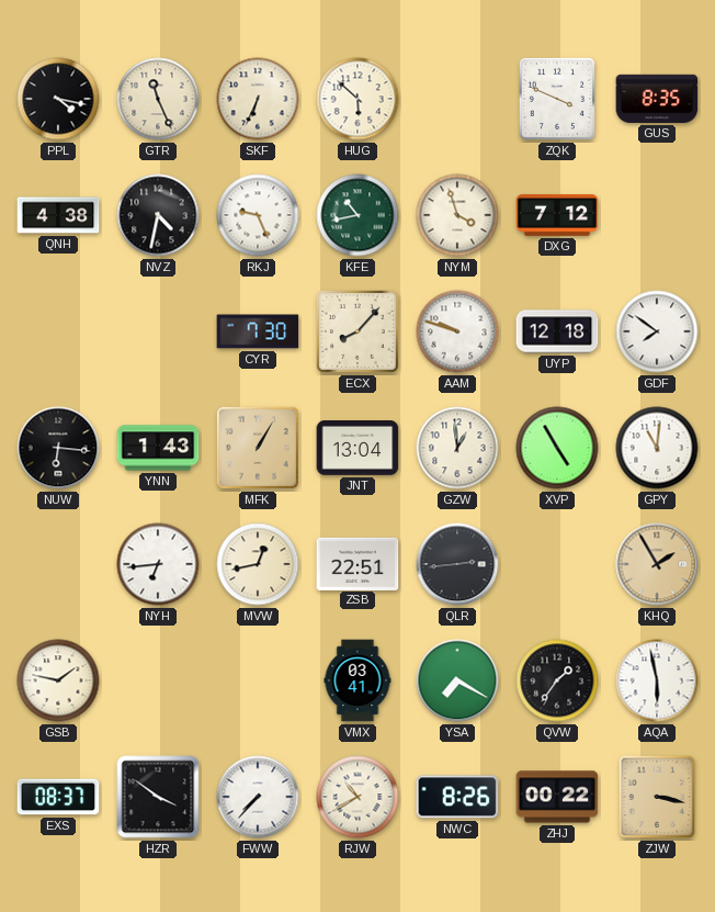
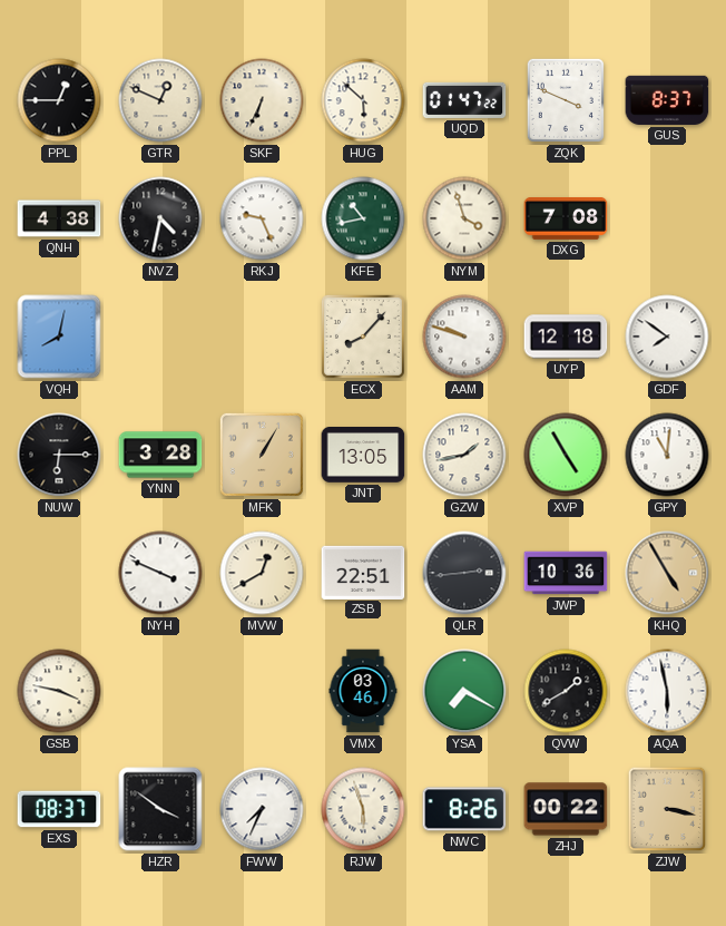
PPL: 4:17 -> 12:45
GTR: 11:26 -> 12:49
UQD: none -> 01:47
GUS: 8:35 -> 8:37
DXG: 7:12 -> 7:08
VQH: none -> 8:02
CYR: 7:30 -> none
NUW: 6:16 -> 6:15
YNN: 1:43 -> 3:28
JNT: 13:04 -> 13:05
GZW: 12:59 -> 1:43
NYH: 6:44 -> 3:49
MVW: 12:43 -> 12:40
JWP: none -> 10:36
KHQ: 1:55 -> 4:55
GSB: 1:47 -> 3:47
VMX: 03:41 -> 03:46
QVW: 1:36 -> 1:40
FWW: 7:37 -> 7:34
RJW: 10:40 -> 5:57
